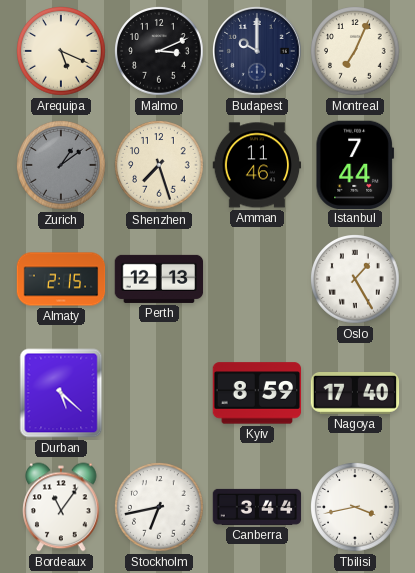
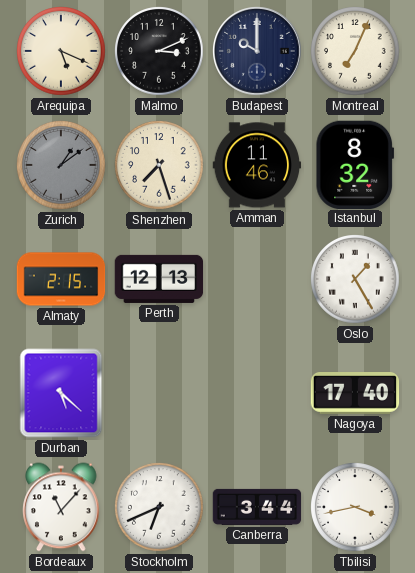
Istanbul: 7:44 -> 8:32
Kyiv: 8:59 -> none
Bordeaux: 11:06 -> 11:07
Stockholm: 6:43 -> 6:41
